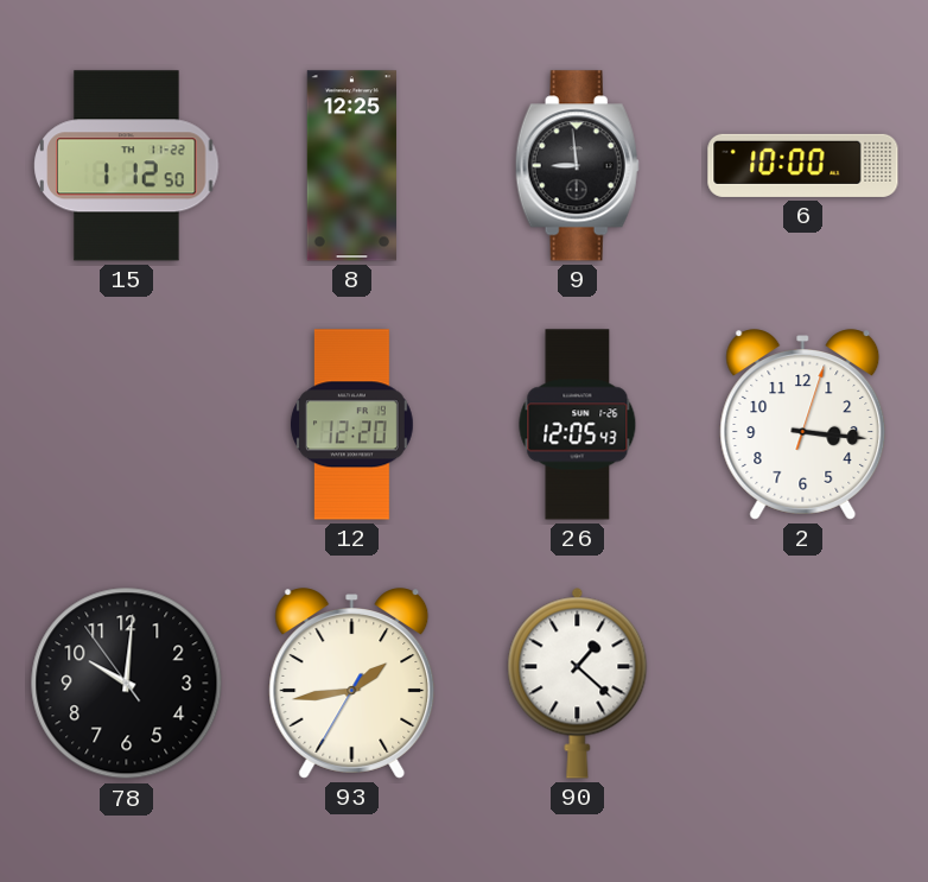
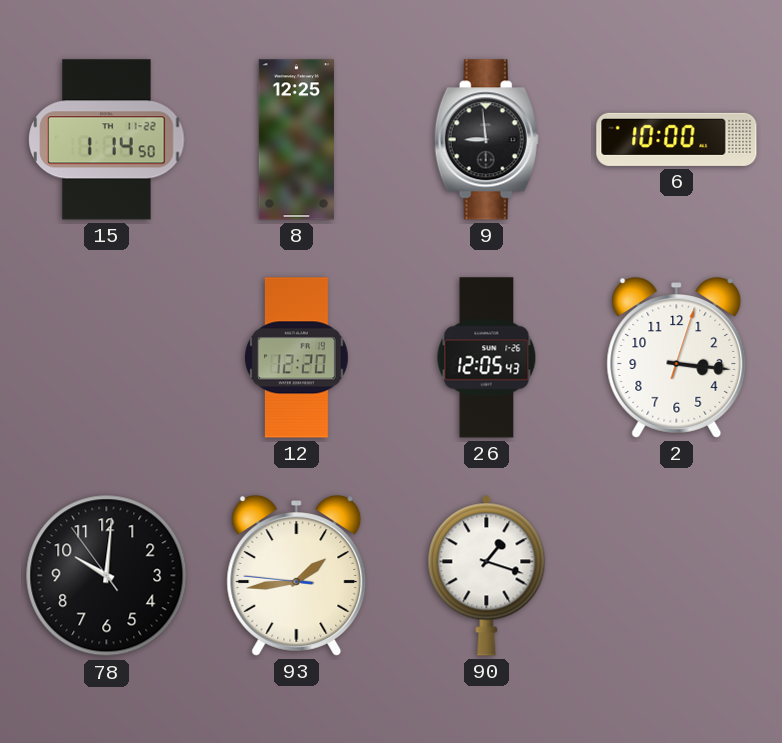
15: 1:12 -> 1:14
93: 1:43:35 -> 1:43:46
90: 1:22 -> 1:18
